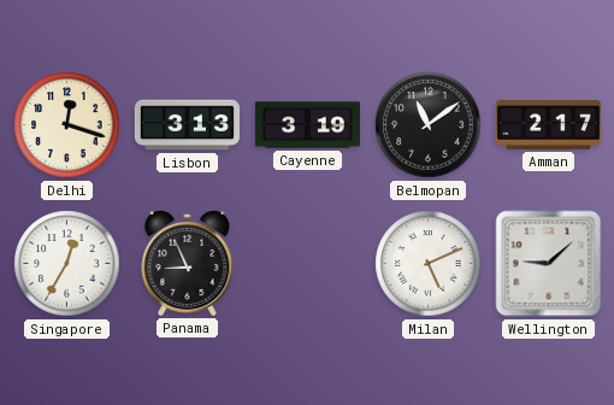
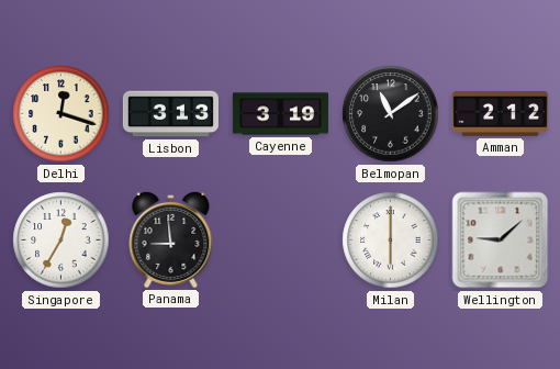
Amman: 2:17 -> 2:12
Panama: 8:56 -> 8:59
Milan: 5:11 -> 6:00
